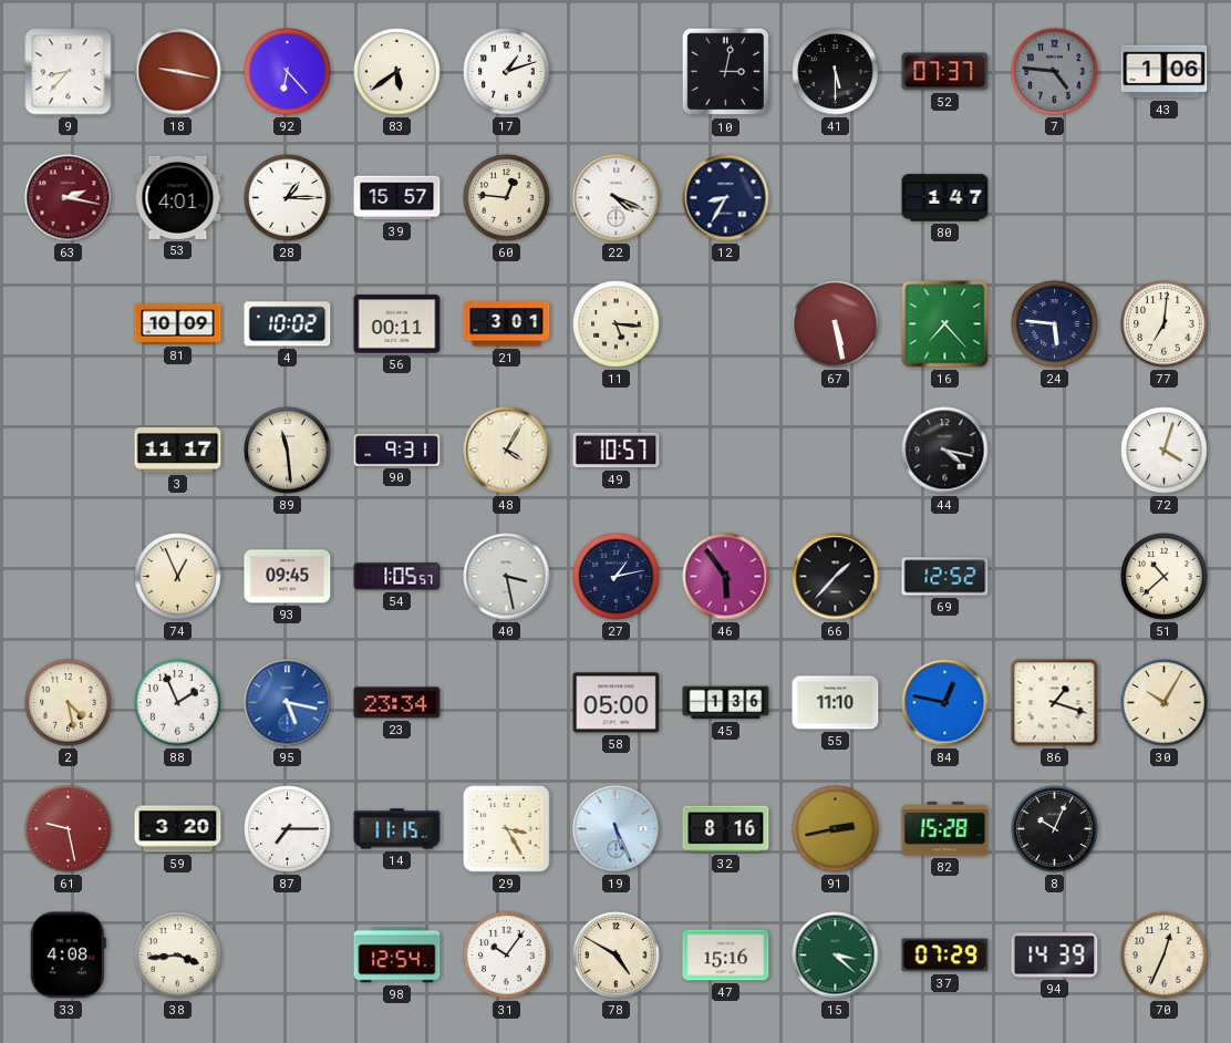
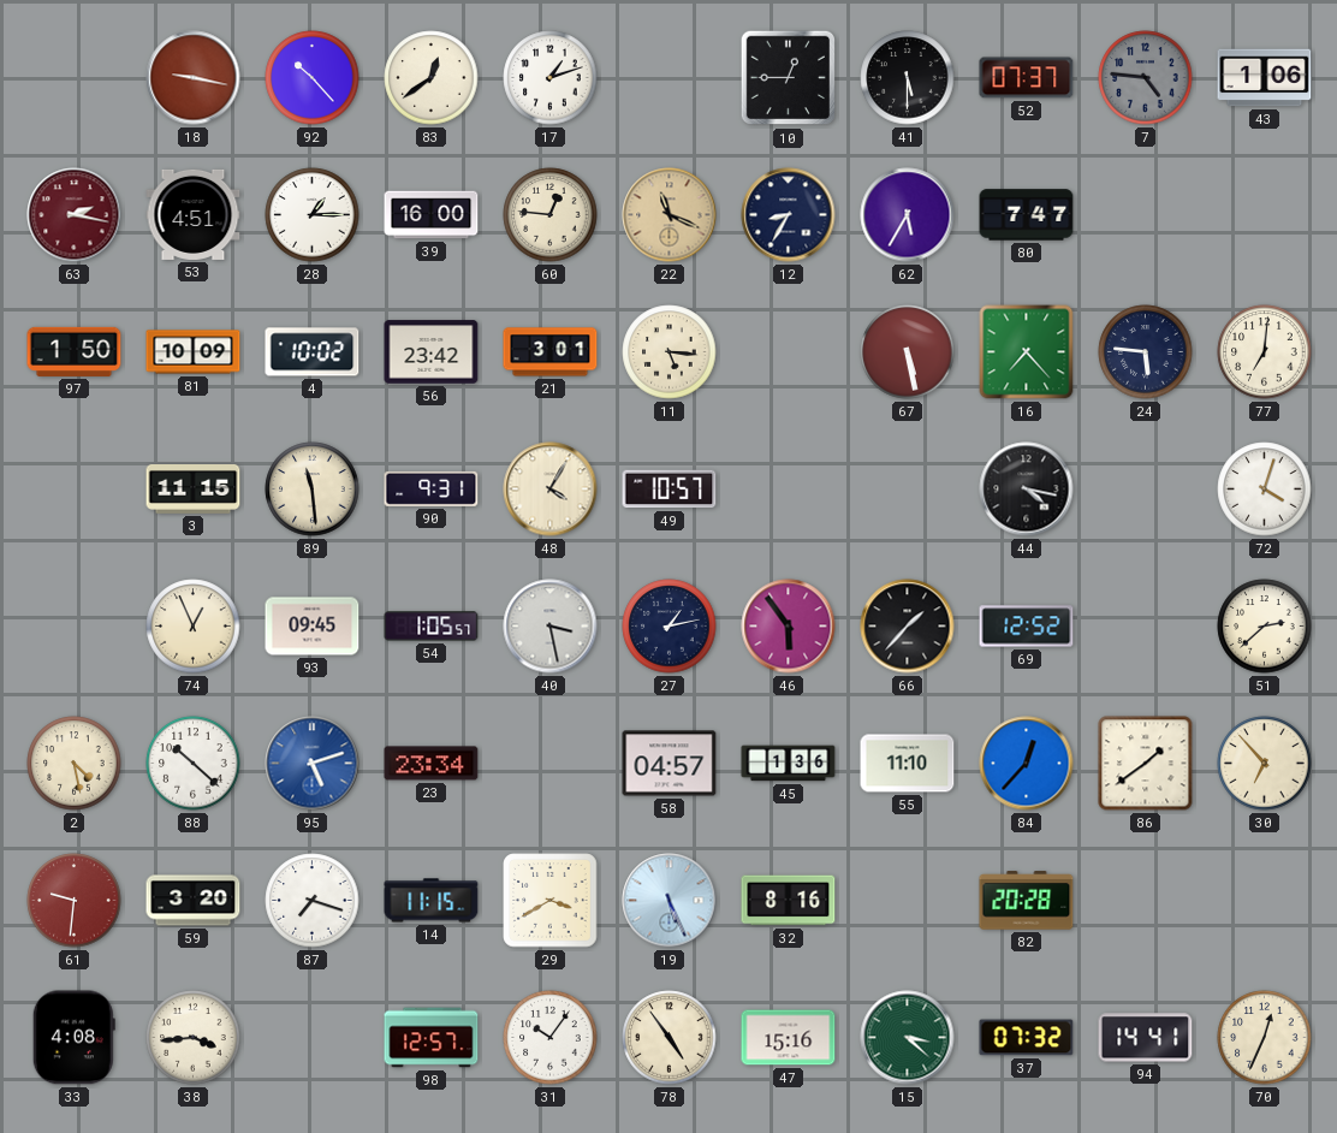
9: 8:37 -> none
92: 6:23 -> 10:23
83: 5:39 -> 12:39
10: 3:02 -> 12:45
53: 4:01 -> 4:51
39: 15:57 -> 16:00
22: 4:19 -> 11:19
22 dial: white -> champagne
62: none -> 5:35
80: 1:47 -> 7:47
97: none -> 1:50
56: 00:11 -> 23:42
3: 11:17 -> 11:15
51: 10:38 -> 2:38
88: 1:56 -> 10:22
95: 5:17 -> 5:12
58: 05:00 -> 04:57
84: 12:47 -> 12:37
86: 1:18 -> 1:39
30: 10:05 -> 6:53
61: 9:28 -> 9:31
87: 7:15 -> 7:18
29: 3:25 -> 3:40
91: 2:43 -> none
82: 15:28 -> 20:28
8: 10:04 -> none
98: 12:54 -> 12:57
78: 4:50 -> 4:54
37: 07:29 -> 07:32
94: 14:39 -> 14:41
